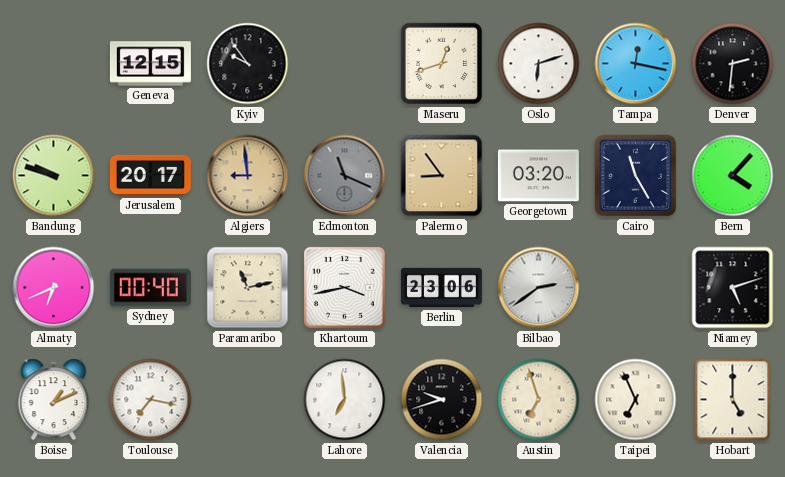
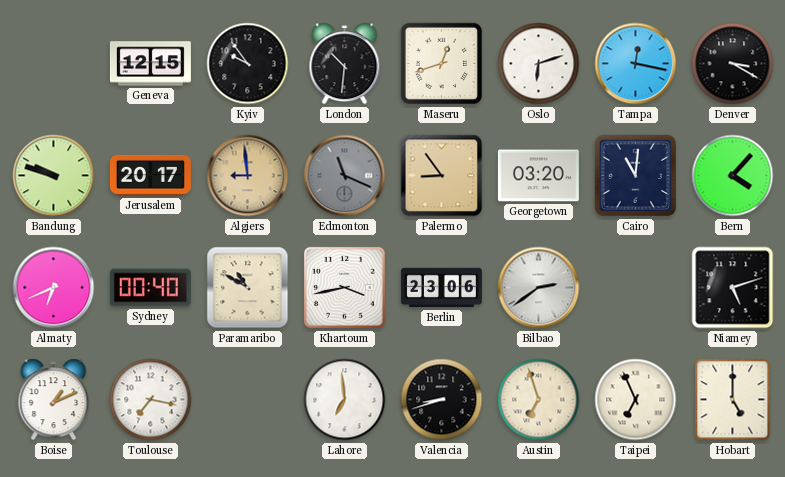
London: none -> 10:31
Denver: 2:31 -> 3:20
Cairo: 11:25 -> 11:01
Paramaribo: 11:13 -> 10:50
Valencia: 9:42 -> 8:42
